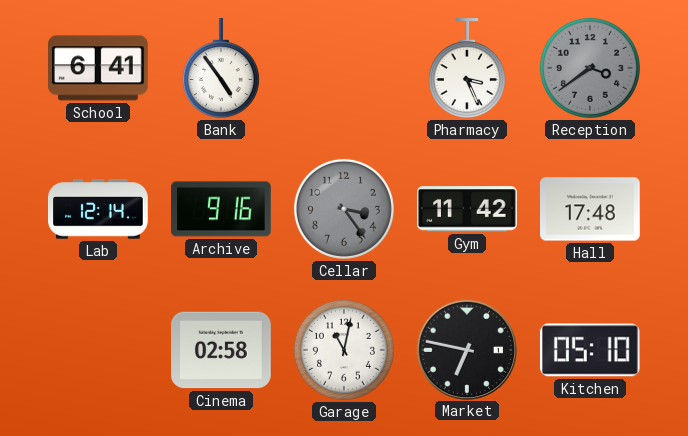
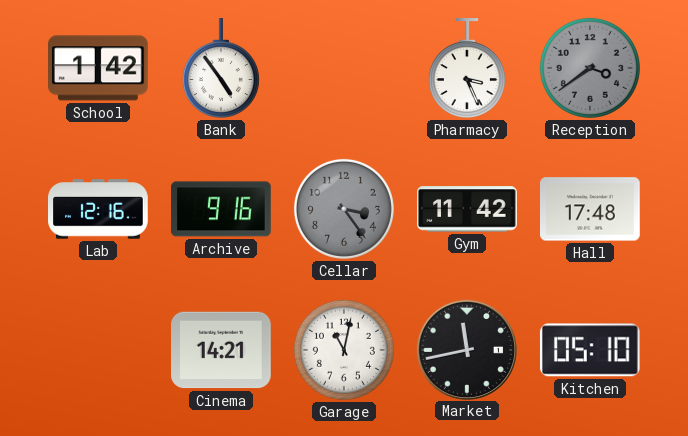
School: 6:41 -> 1:42
Lab: 12:14 -> 12:16
Cinema: 02:58 -> 14:21
Market: 6:47 -> 11:43
